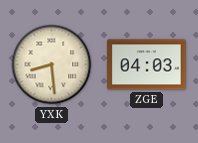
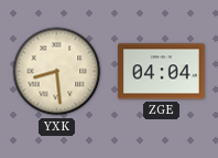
ZGE: 04:03 -> 04:04
